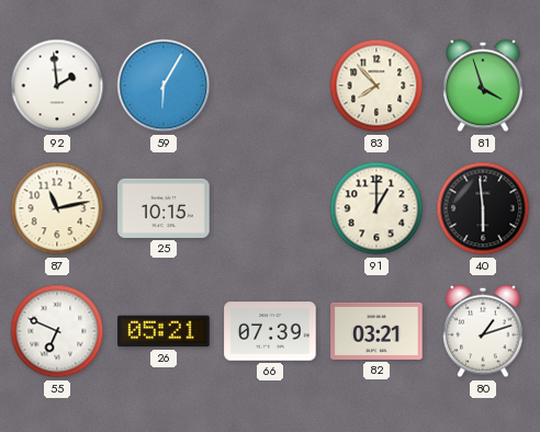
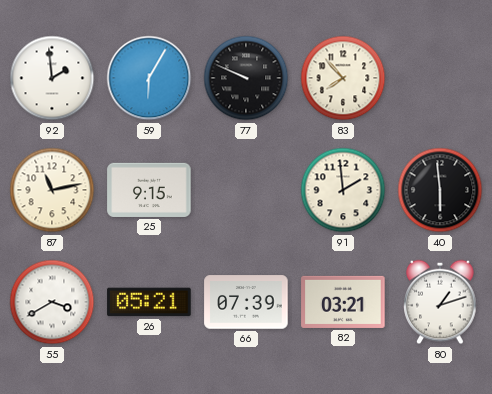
77: none -> 9:49
81: 3:57 -> none
25: 10:15 -> 9:15
91: 1:00 -> 1:59
55: 6:49 -> 3:40
